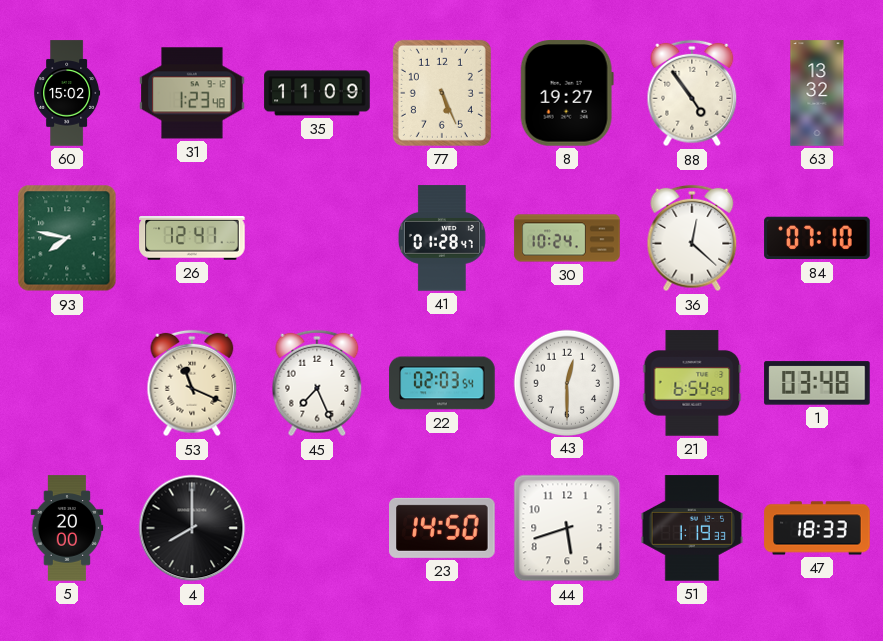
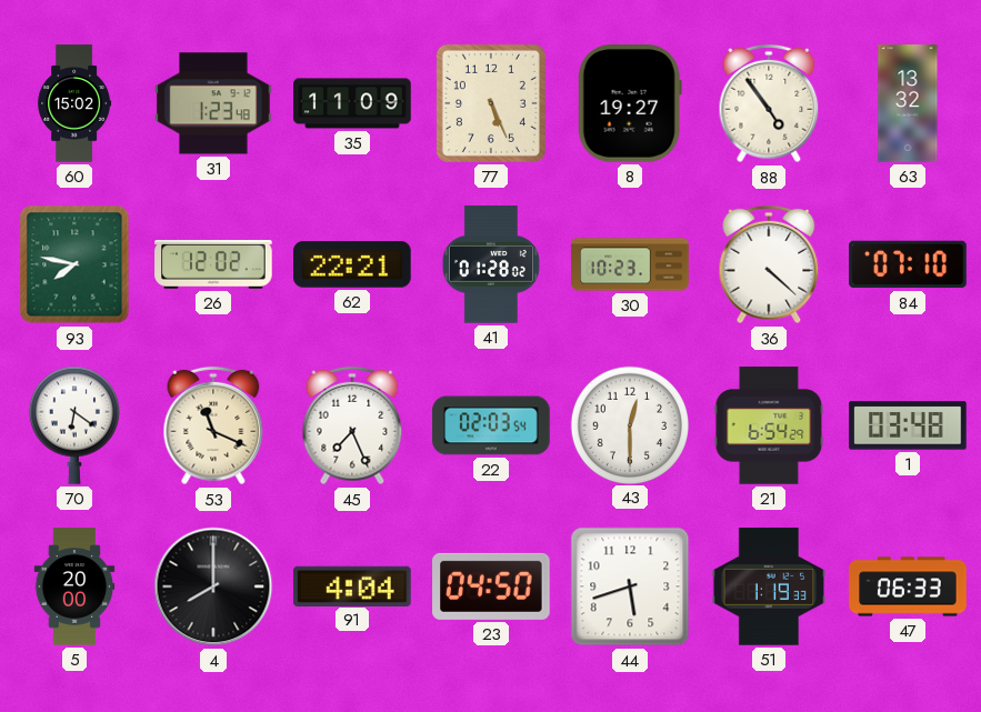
26: 12:41 -> 12:02
62: none -> 22:21
41: 01:28:47 -> 01:28:02
30: 10:24 -> 10:23
36: 12:22 -> 4:22
70: none -> 6:21
91: none -> 4:04
23: 14:50 -> 04:50
47: 18:33 -> 06:33
